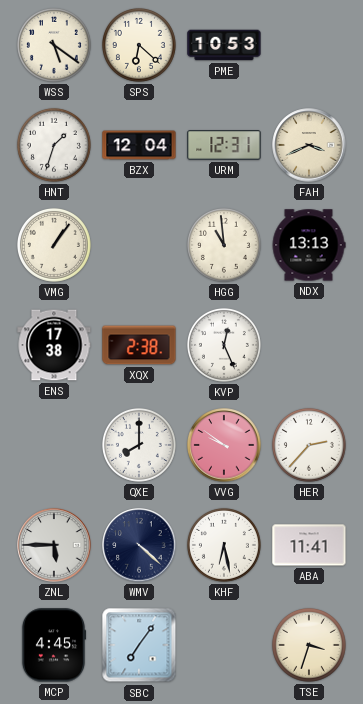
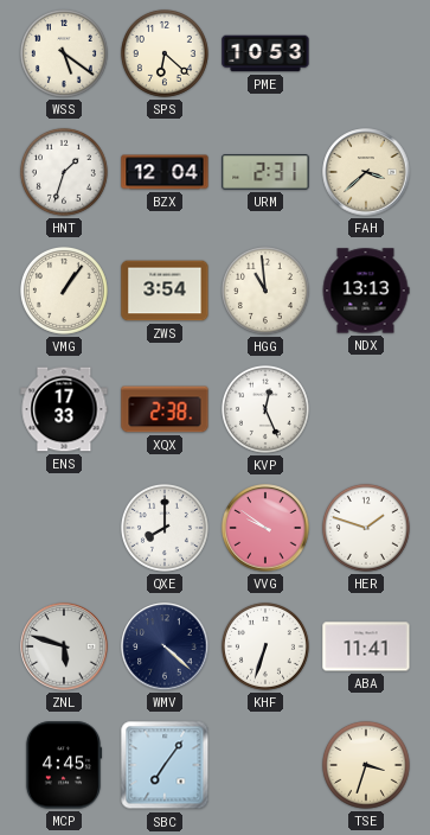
URM: 12:31 -> 2:31
FAH: 3:41 -> 3:38
ZWS: none -> 3:54
ENS: 17:38 -> 17:33
HER: 2:37 -> 1:48
ZNL: 5:45 -> 5:48
KHF: 6:28 -> 6:33
